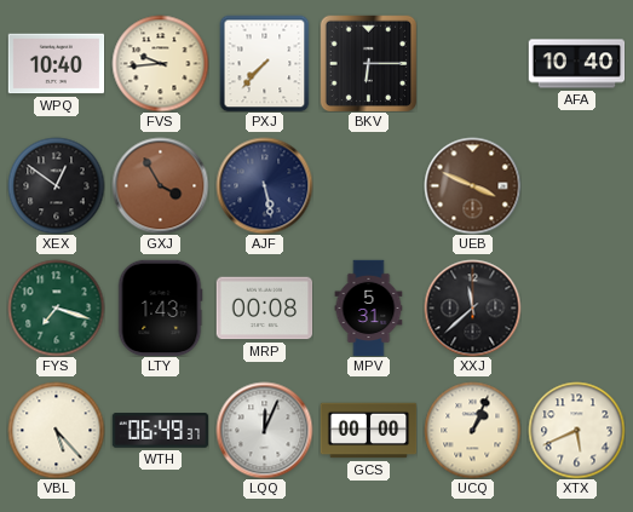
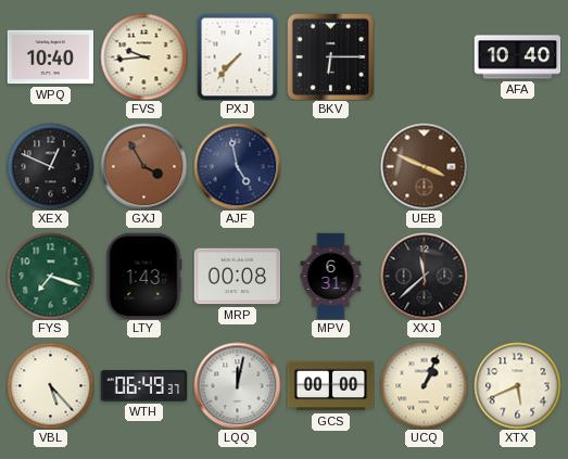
XEX: 12:51 -> 12:49
AJF: 5:28 -> 4:58
MPV: 5:31 -> 6:31
LQQ: 12:04 -> 12:02
